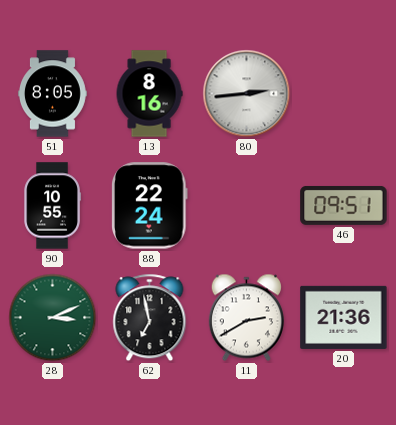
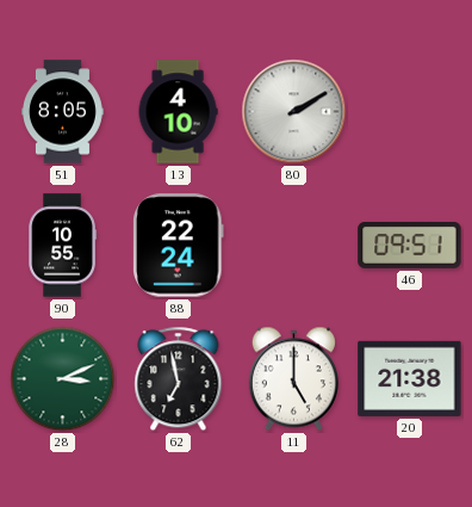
13: 8:16 -> 4:10
80: 2:44 -> 2:10
11: 2:40 -> 5:00
20: 21:36 -> 21:38
